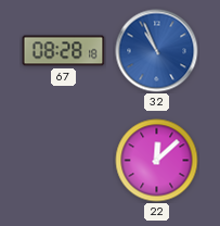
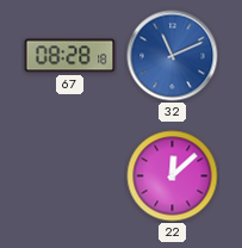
32: 10:56 -> 11:11
